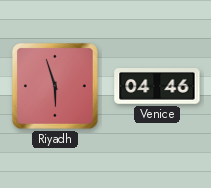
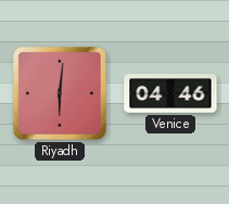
Riyadh: 5:57 -> 6:01
